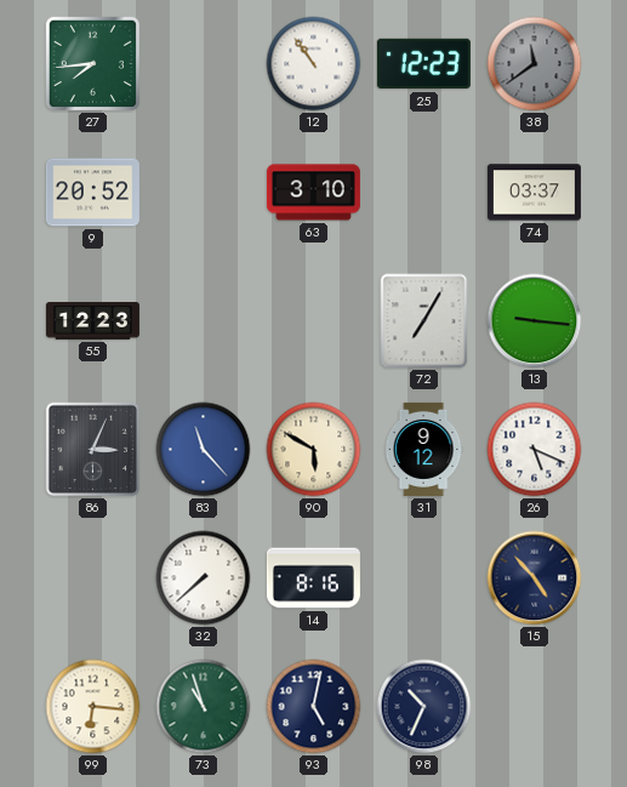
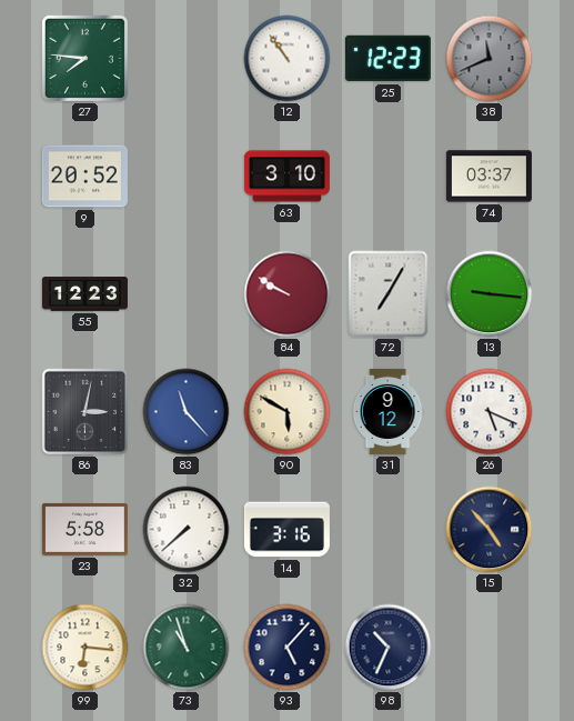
27: 7:44 -> 7:46
38: 11:39 -> 11:41
84: none -> 9:50
86: 3:04 -> 3:02
23: none -> 5:58
14: 8:16 -> 3:16
93: 5:02 -> 5:07
